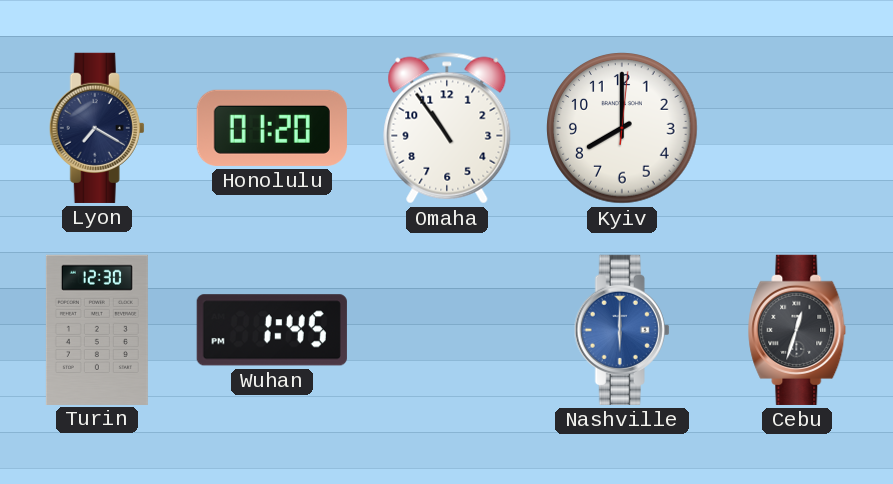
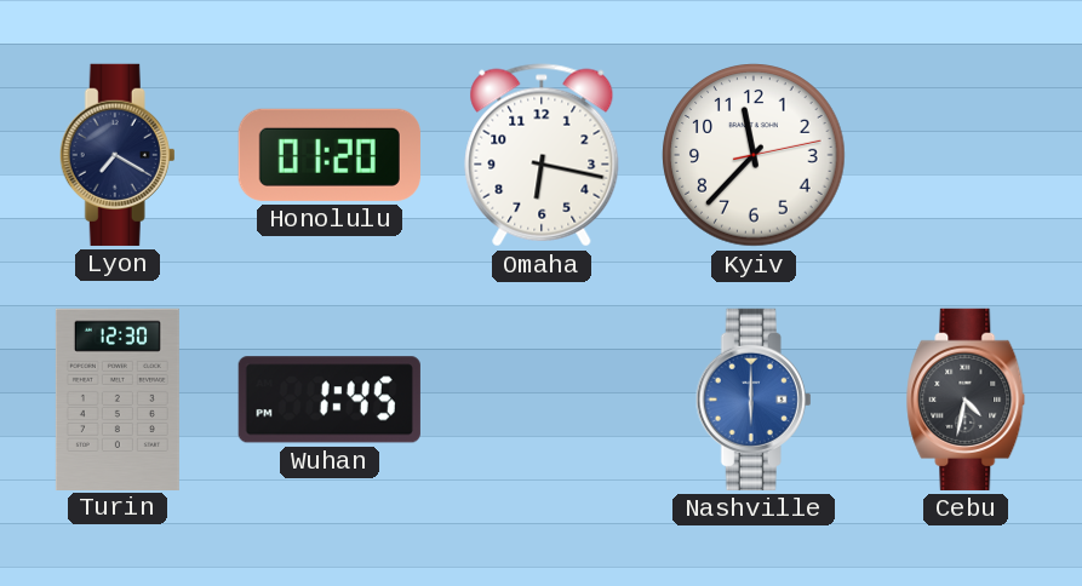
Omaha: 10:54 -> 6:17
Kyiv: 8:00 -> 11:37
Cebu: 12:33 -> 4:32
